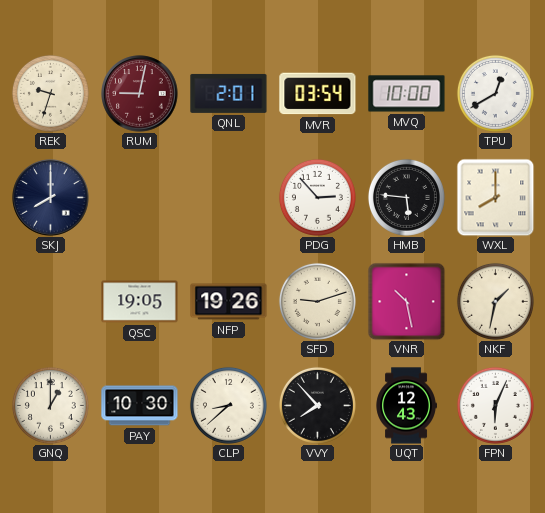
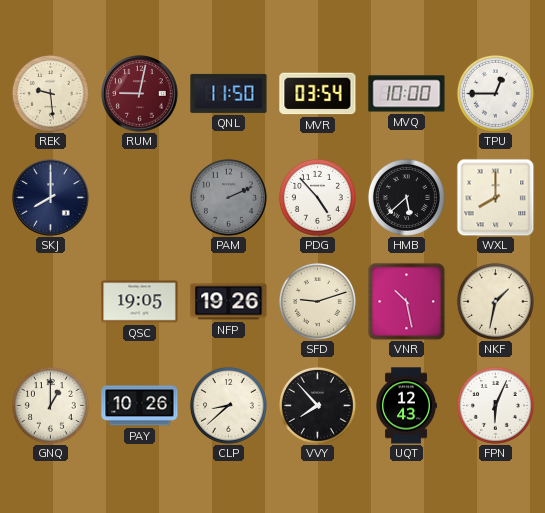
REK: 9:33 -> 9:29
QNL: 2:01 -> 11:50
TPU: 12:40 -> 12:45
PAM: none -> 2:11
PDG: 2:53 -> 4:53
HMB: 5:46 -> 5:38
PAY: 10:30 -> 10:26
